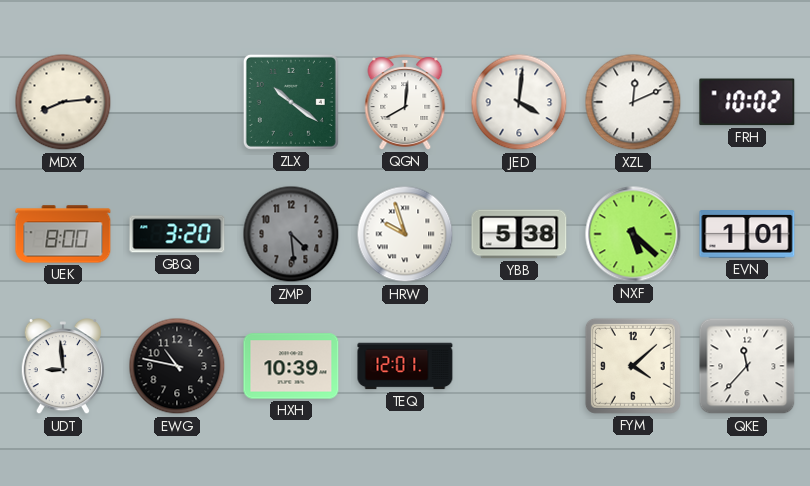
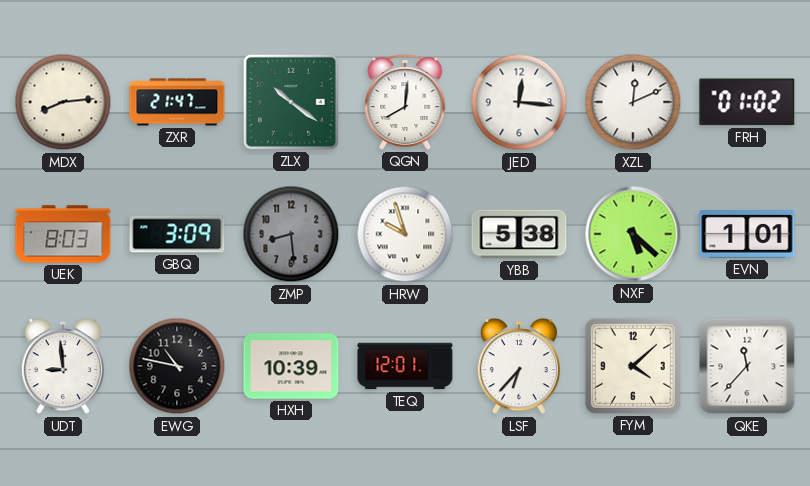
ZXR: none -> 21:47
JED: 4:01 -> 12:16
FRH: 10:02 -> 01:02
UEK: 8:00 -> 8:03
GBQ: 3:20 -> 3:09
ZMP: 4:29 -> 8:29
LSF: none -> 6:37
